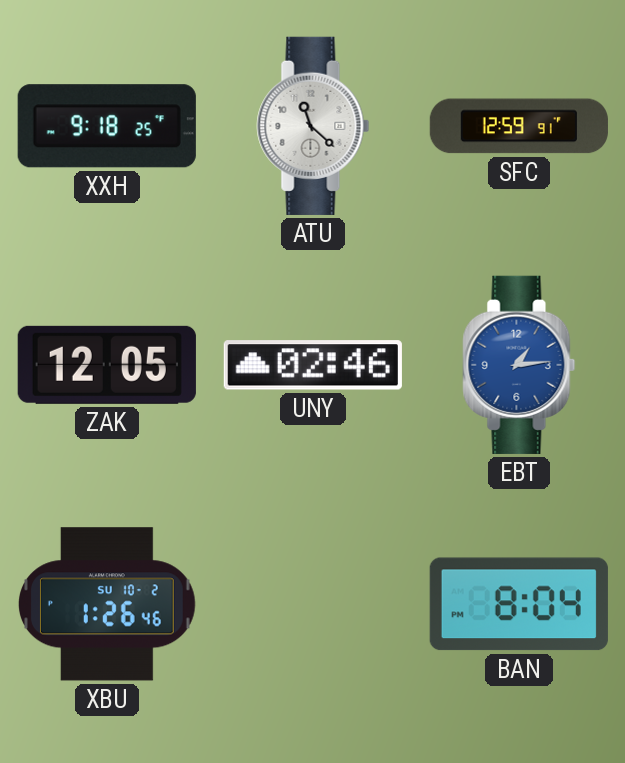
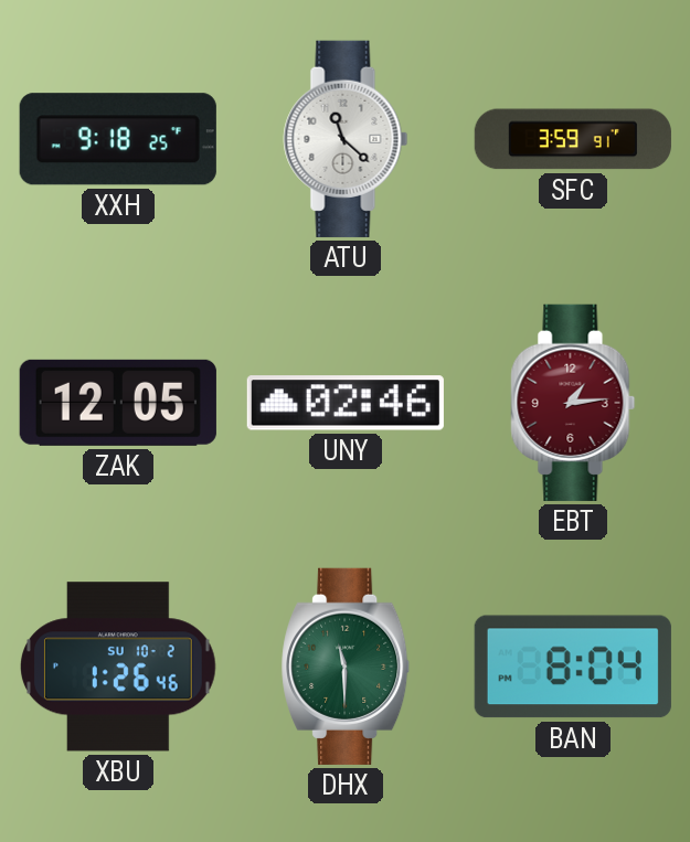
SFC: 12:59 -> 3:59
EBT dial: blue -> burgundy
DHX: none -> 11:30
